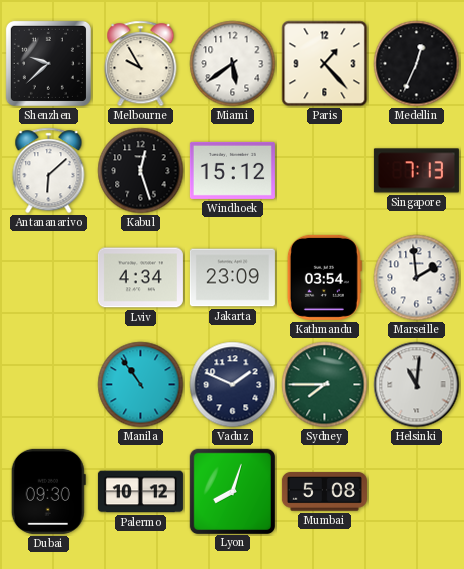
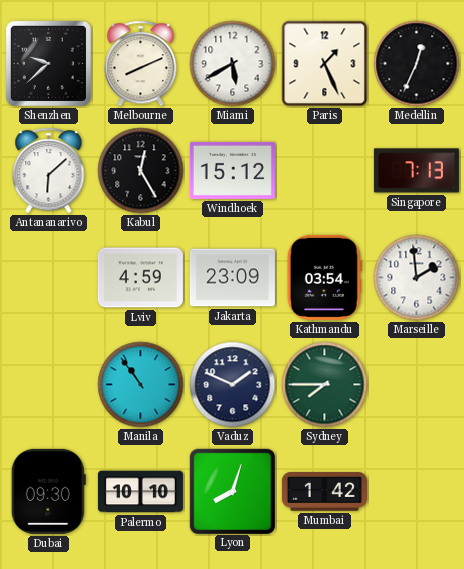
Melbourne: 9:55 -> 8:11
Miami: 5:39 -> 5:40
Paris: 1:23 -> 1:26
Kabul: 12:27 -> 12:25
Lviv: 4:34 -> 4:59
Helsinki: 11:01 -> none
Palermo: 10:12 -> 10:10
Mumbai: 5:08 -> 1:42
